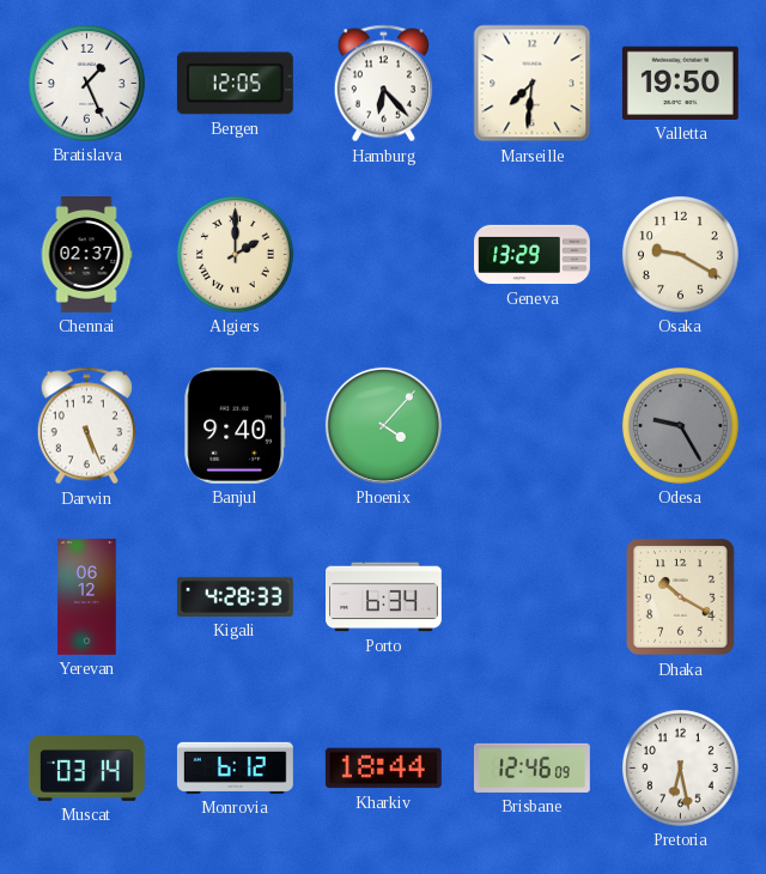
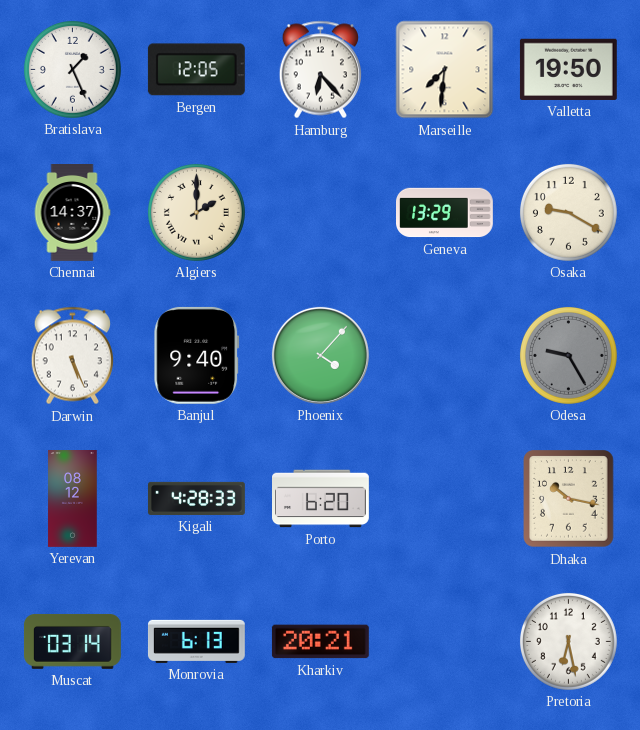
Chennai: 02:37 -> 14:37
Yerevan: 06:12 -> 08:12
Porto: 6:34 -> 6:20
Dhaka: 10:20 -> 10:17
Monrovia: 6:12 -> 6:13
Kharkiv: 18:44 -> 20:21
Brisbane: 12:46 -> none
